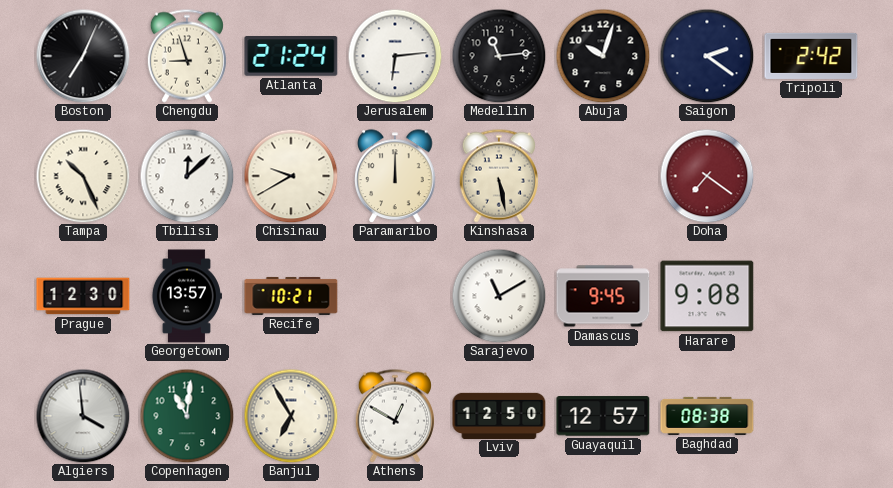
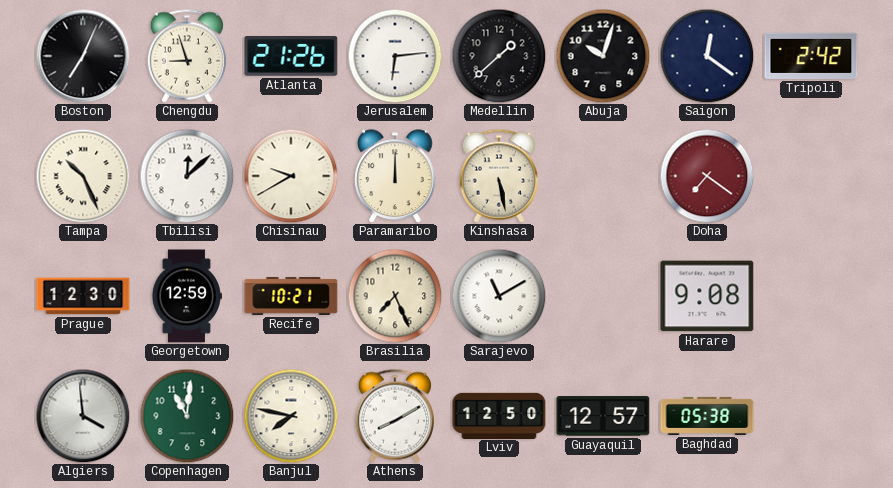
Atlanta: 21:24 -> 21:26
Medellin: 11:14 -> 1:38
Saigon: 2:21 -> 12:21
Georgetown: 13:57 -> 12:59
Brasilia: none -> 7:26
Damascus: 9:45 -> none
Banjul: 6:55 -> 7:47
Athens: 12:50 -> 8:10
Baghdad: 08:38 -> 05:38
